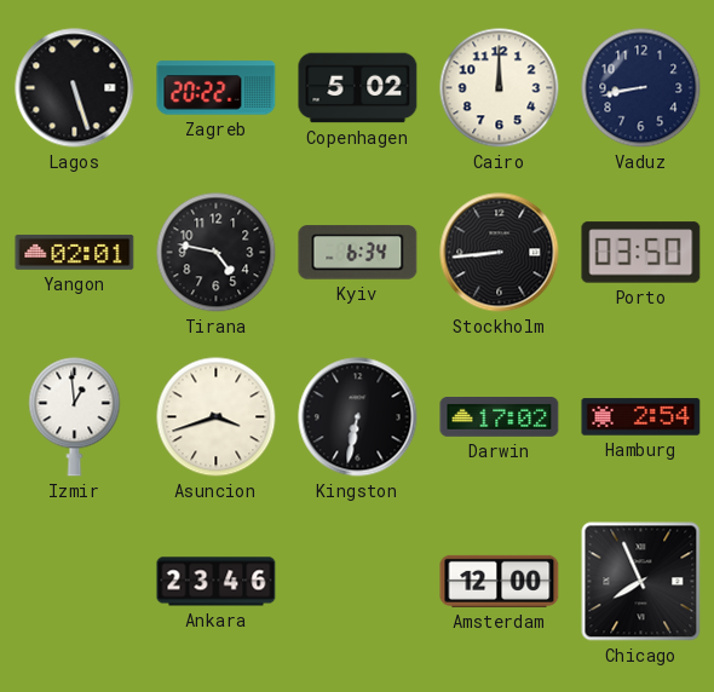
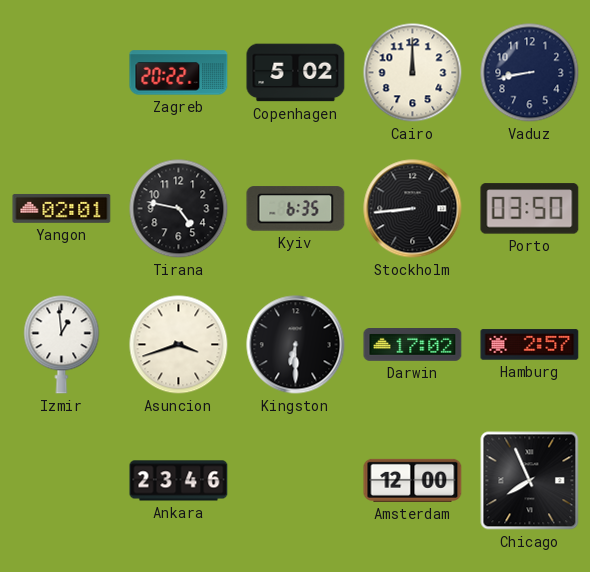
Lagos: 5:27 -> none
Kyiv: 6:34 -> 6:35
Kingston: 6:32 -> 6:30
Hamburg: 2:54 -> 2:57
